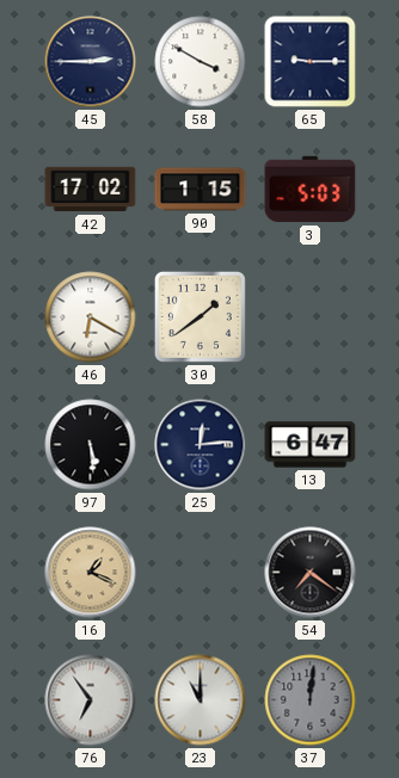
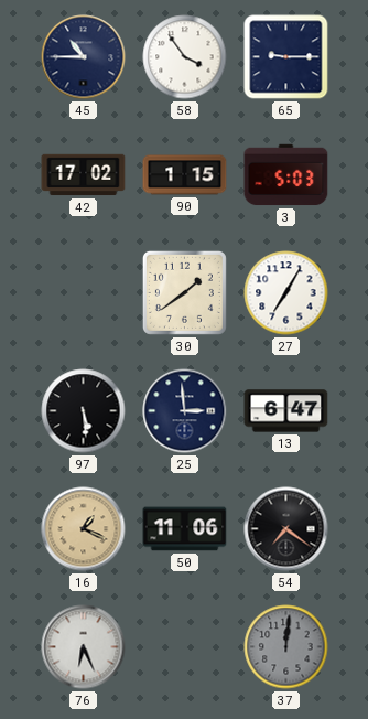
45: 2:45 -> 10:45
58: 3:50 -> 3:54
46: 6:20 -> none
27: none -> 7:05
25: 12:14 -> 2:59
50: none -> 11:06
76: 6:54 -> 6:26
23: 11:00 -> none
